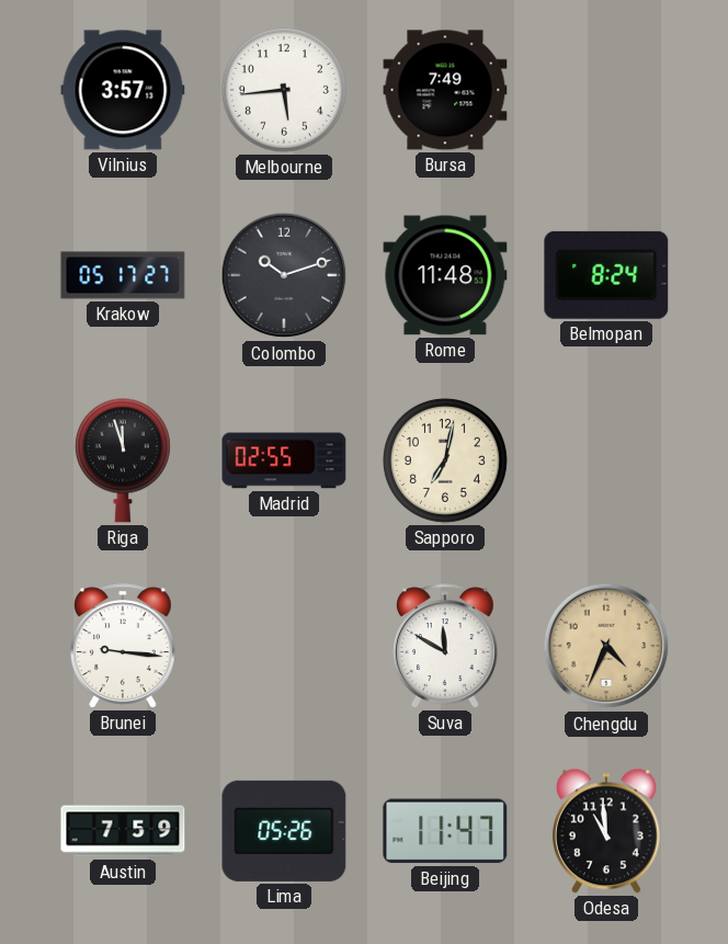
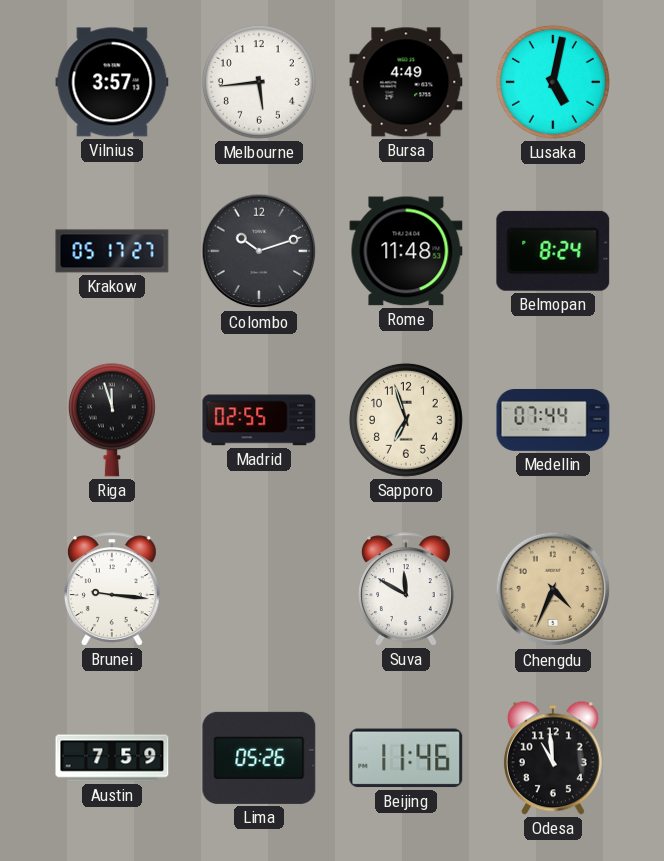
Bursa: 7:49 -> 4:49
Lusaka: none -> 5:02
Sapporo: 7:02 -> 6:57
Medellin: none -> 07:44
Beijing: 11:47 -> 11:46
